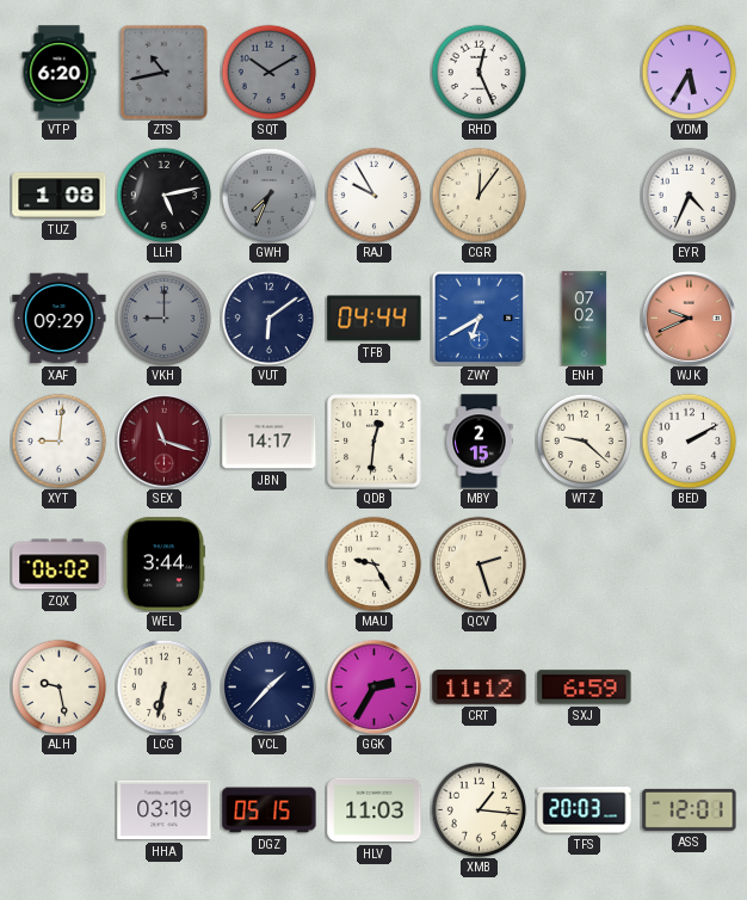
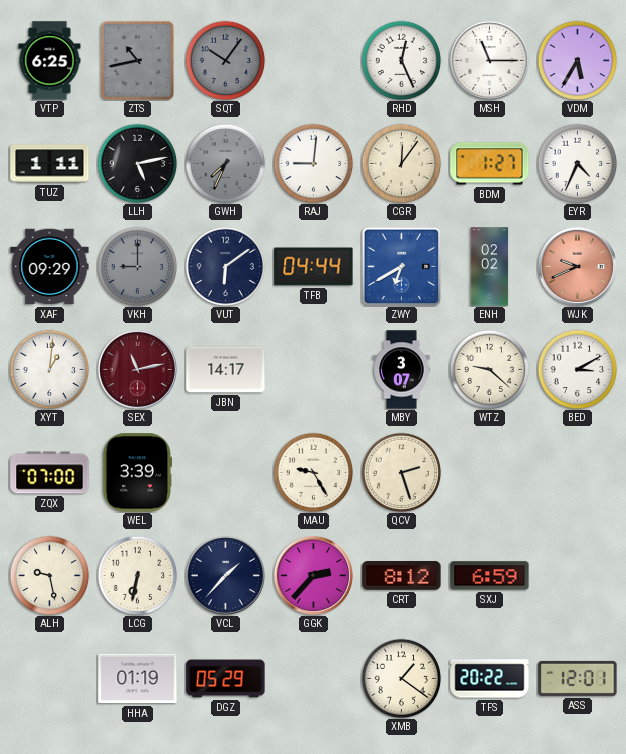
VTP: 6:20 -> 6:25
SQT: 10:10 -> 10:06
MSH: none -> 11:15
TUZ: 1:08 -> 1:11
RAJ: 9:55 -> 9:01
BDM: none -> 1:27
ENH: 07:02 -> 02:02
XYT: 9:01 -> 1:01
SEX: 11:18 -> 11:13
QDB: 12:31 -> none
MBY: 2:15 -> 3:07
BED: 2:10 -> 3:10
ZQX: 06:02 -> 07:00
WEL: 3:44 -> 3:39
GGK: 2:35 -> 2:37
CRT: 11:12 -> 8:12
HHA: 03:19 -> 01:19
DGZ: 05:15 -> 05:29
HLV: 11:03 -> none
XMB: 1:16 -> 1:21
TFS: 20:03 -> 20:22
